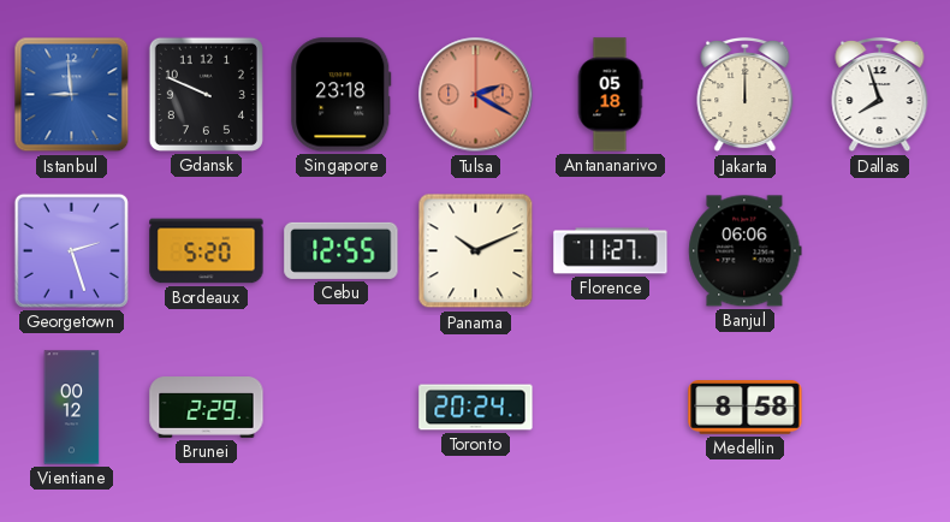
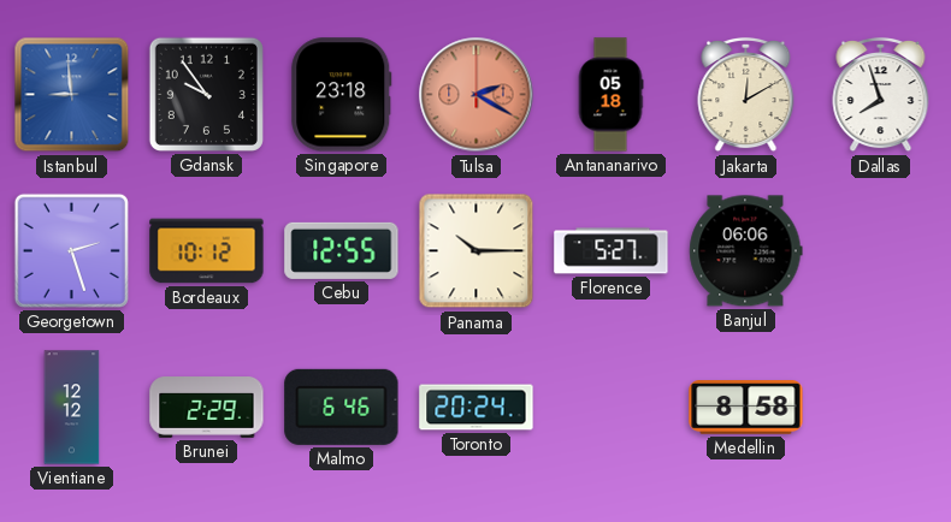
Gdansk: 9:49 -> 9:54
Jakarta: 12:00 -> 12:10
Bordeaux: 5:20 -> 10:12
Panama: 10:11 -> 10:15
Florence: 11:27 -> 5:27
Vientiane: 00:12 -> 12:12
Malmo: none -> 6:46
